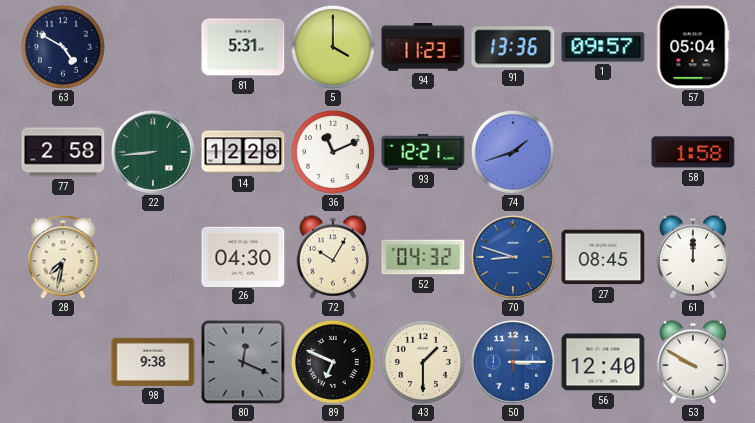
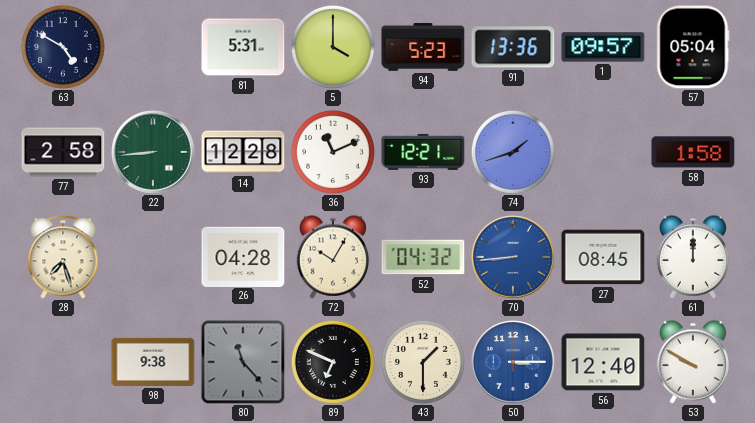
94: 11:23 -> 5:23
28: 7:32 -> 7:27
26: 04:30 -> 04:28
70: 8:48 -> 8:44
80: 12:19 -> 11:23
